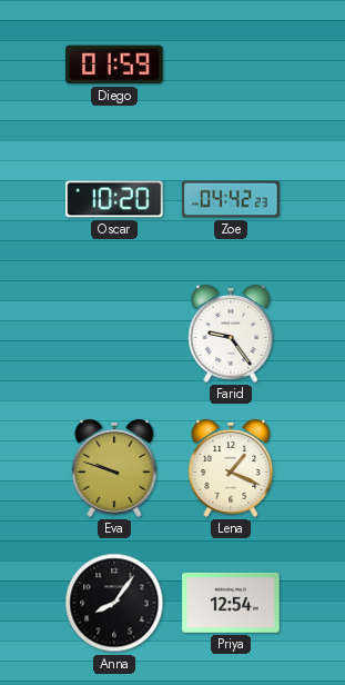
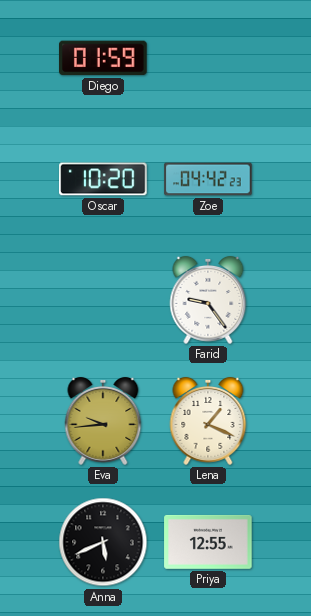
Eva: 9:48 -> 9:44
Anna: 8:06 -> 5:41
Priya: 12:54 -> 12:55
